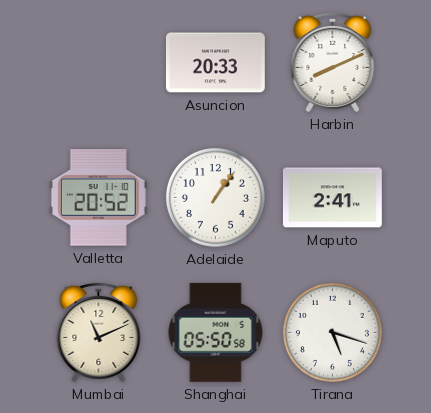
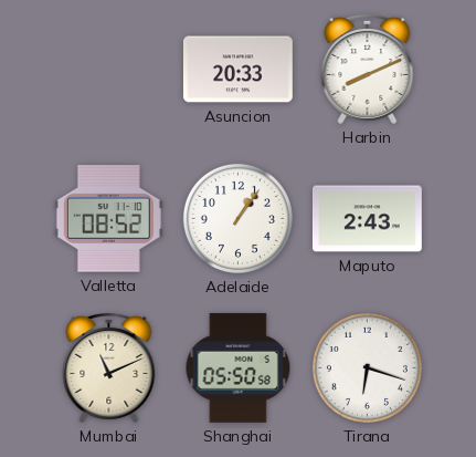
Valletta: 20:52 -> 08:52
Maputo: 2:41 -> 2:43
Tirana: 5:18 -> 6:18
